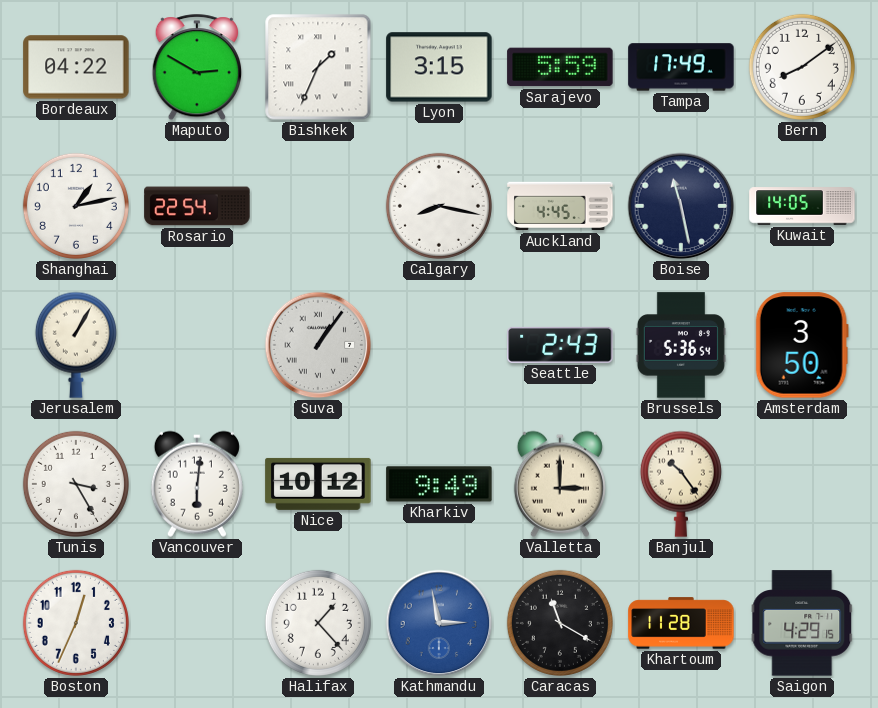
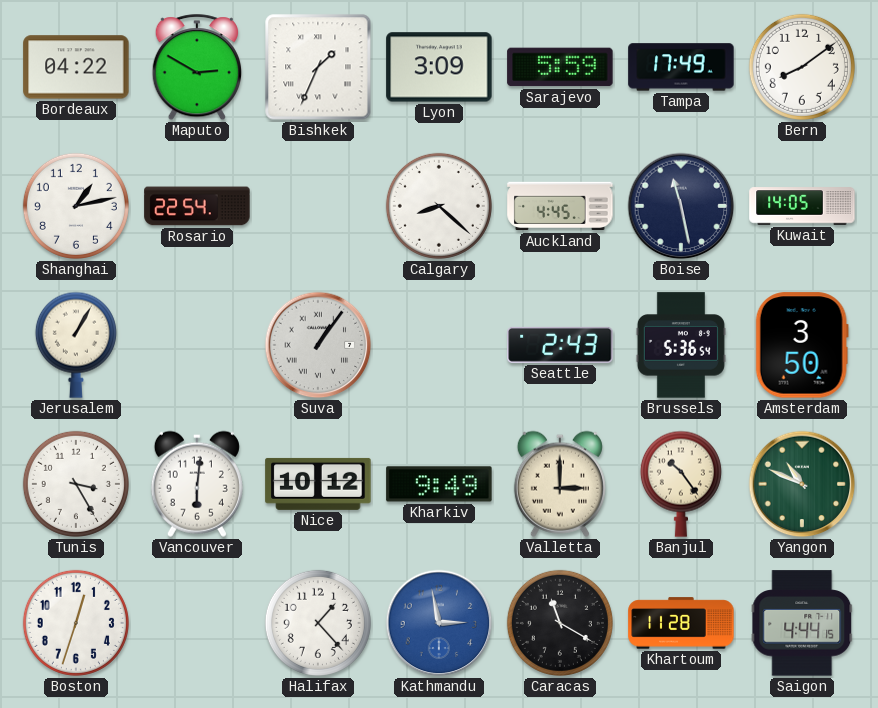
Lyon: 3:15 -> 3:09
Calgary: 8:17 -> 8:22
Yangon: none -> 10:49
Boston: 12:34 -> 12:33
Saigon: 4:29 -> 4:44
